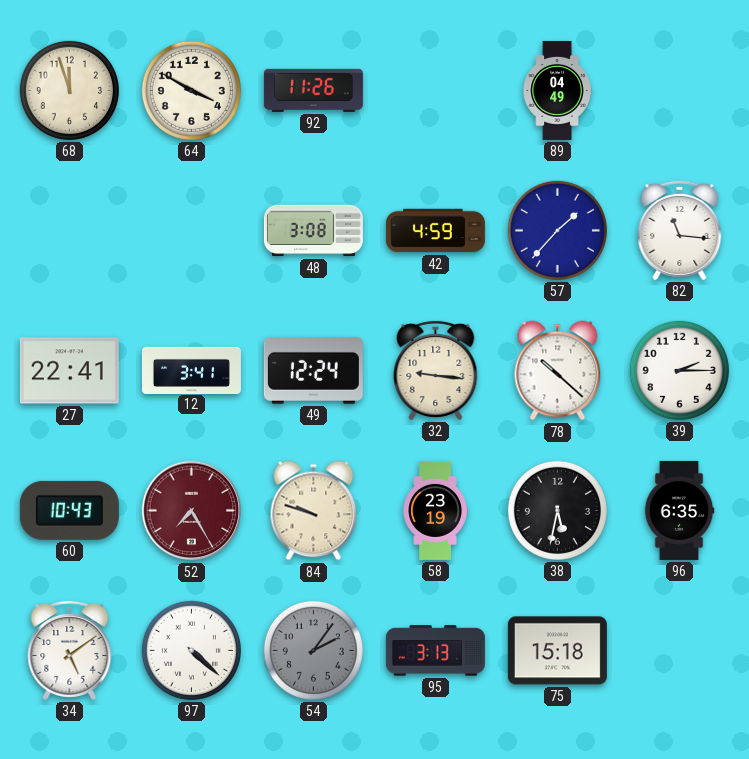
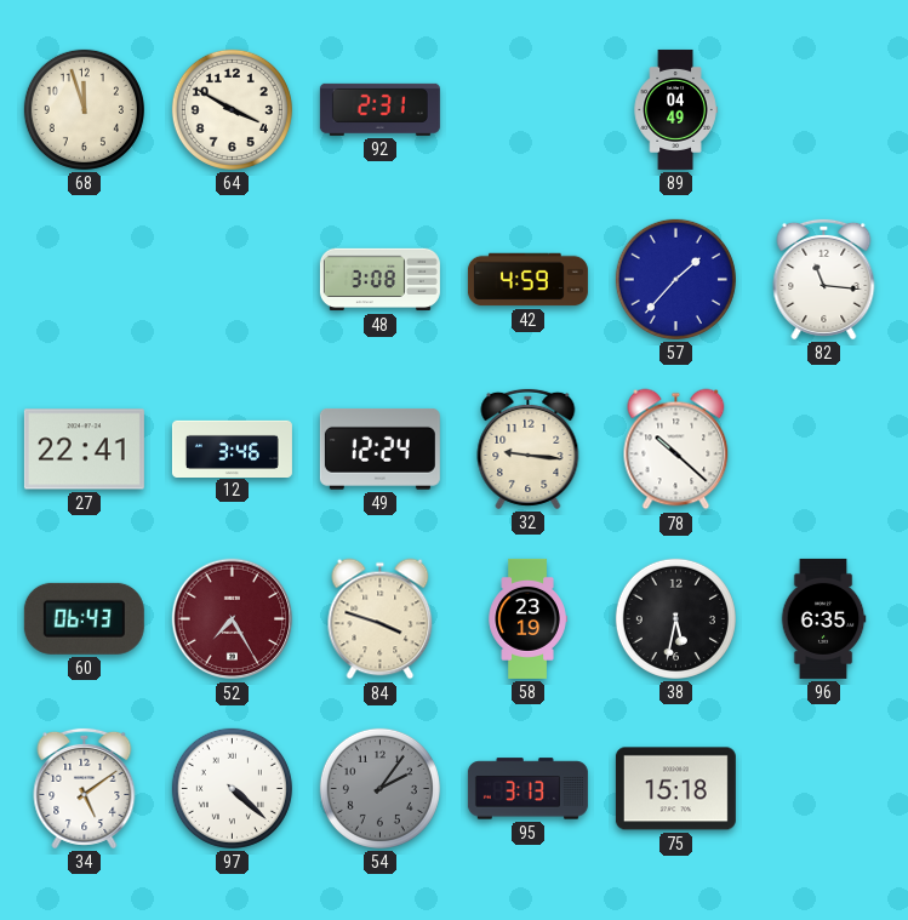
92: 11:26 -> 2:31
12: 3:41 -> 3:46
39: 2:15 -> none
60: 10:43 -> 06:43
84: 9:48 -> 3:48
